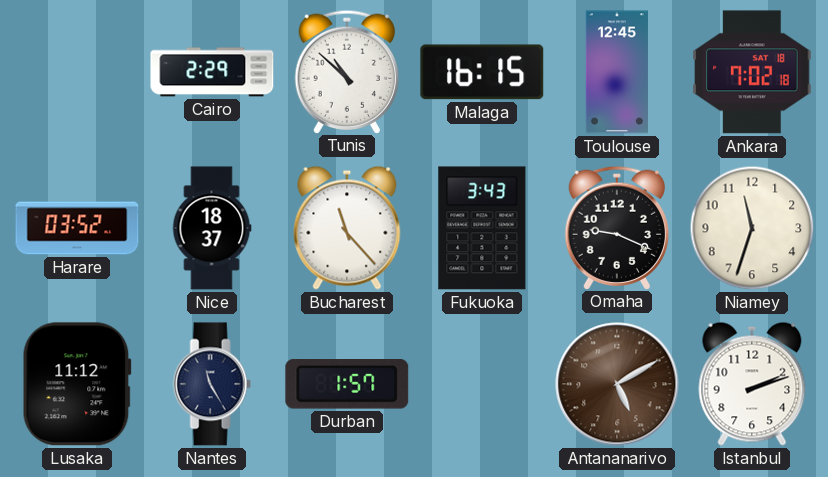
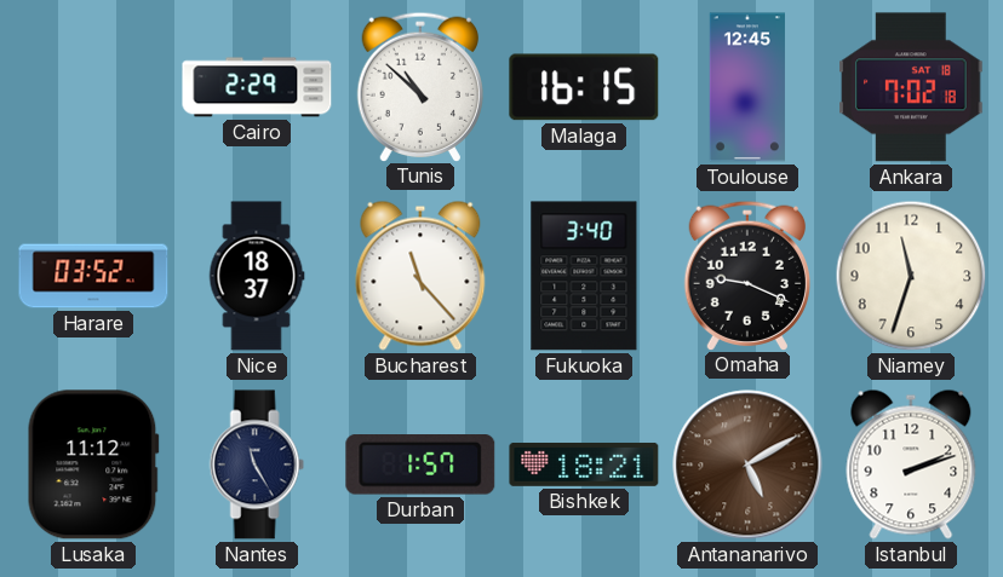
Fukuoka: 3:43 -> 3:40
Bishkek: none -> 18:21
